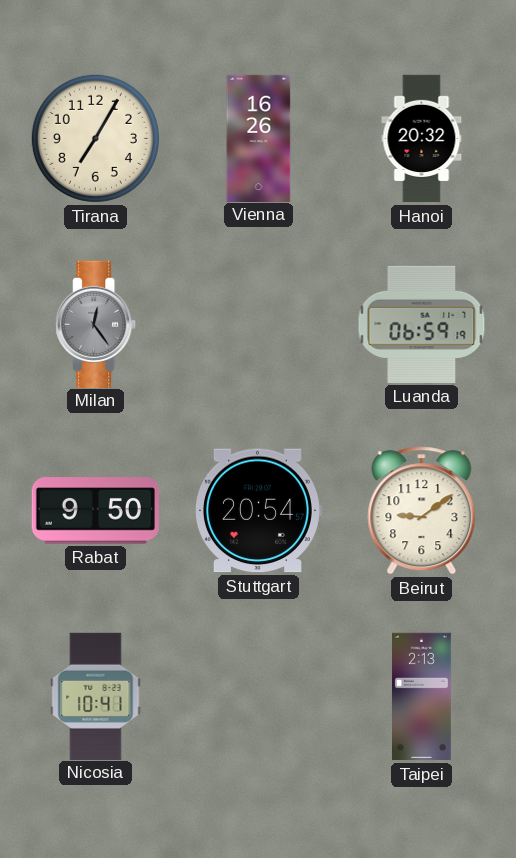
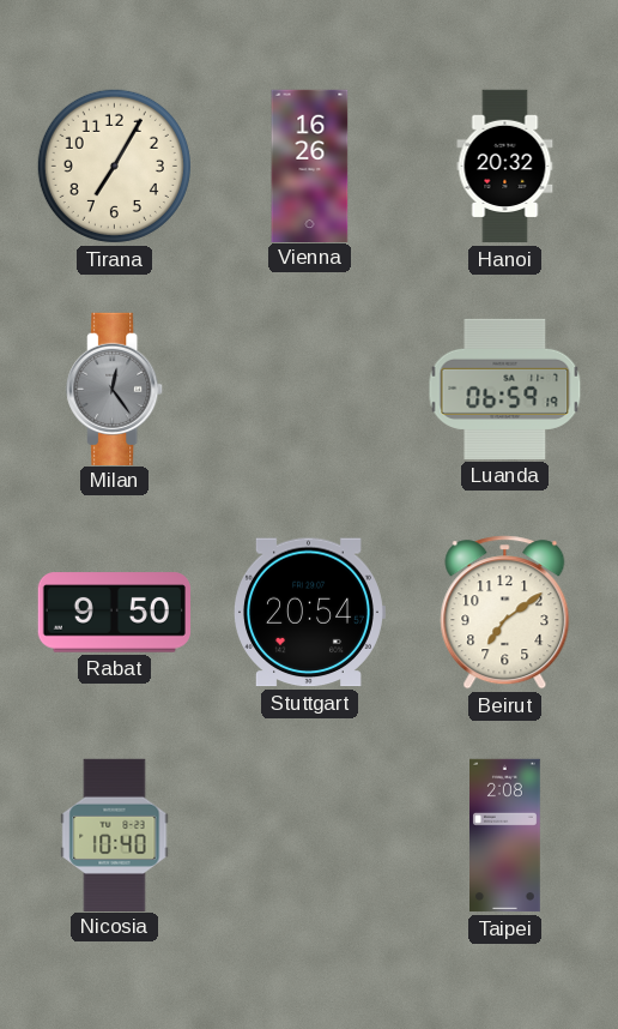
Beirut: 9:09 -> 7:09
Nicosia: 10:41 -> 10:40
Taipei: 2:13 -> 2:08
